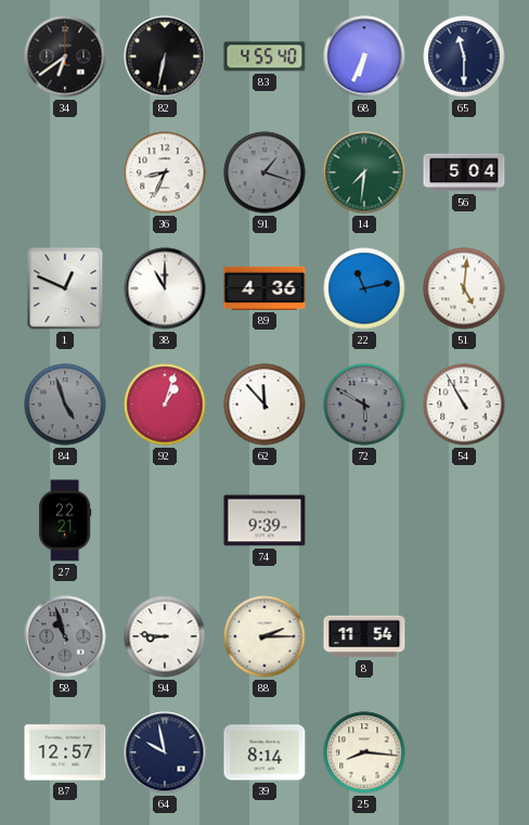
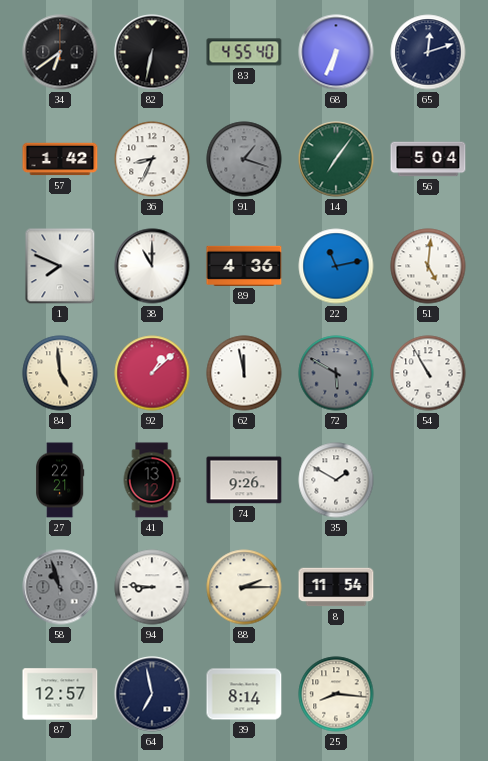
65: 11:30 -> 12:12
57: none -> 1:42
14: 7:31 -> 7:06
1: 12:49 -> 7:49
84: 4:57 -> 4:59
84 dial: grey -> cream
92: 1:03 -> 1:08
62: 11:53 -> 11:58
41: none -> 13:12
74: 9:39 -> 9:26
35: none -> 1:50
64: 9:58 -> 6:58
